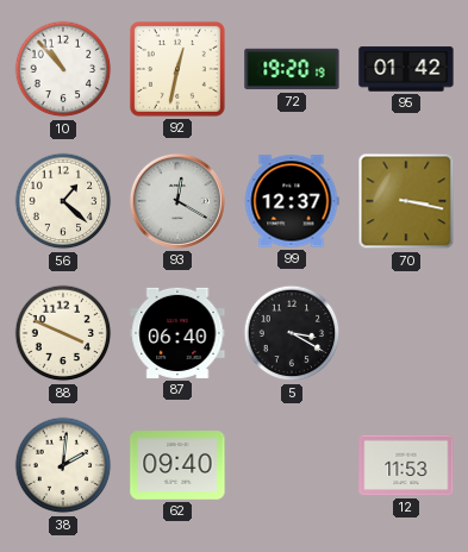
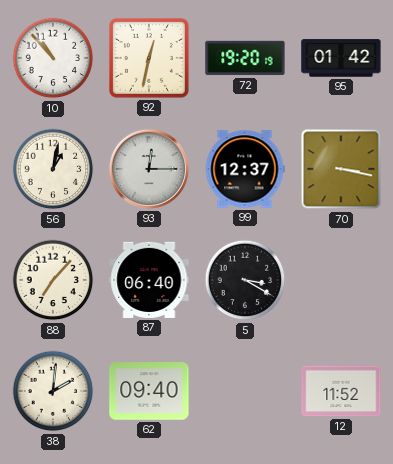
56: 1:22 -> 1:02
93: 12:20 -> 12:15
88: 3:49 -> 7:07
12: 11:53 -> 11:52
